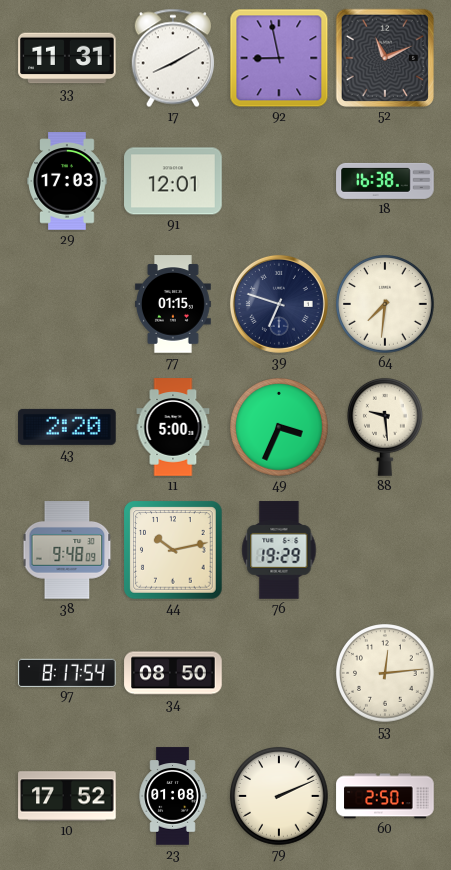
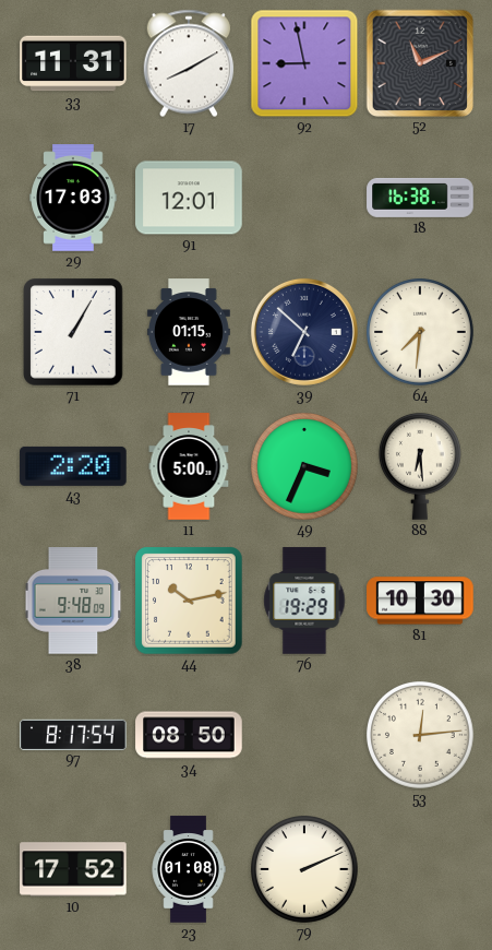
71: none -> 1:05
39: 6:48 -> 6:52
88: 9:29 -> 6:29
81: none -> 10:30
60: 2:50 -> none
